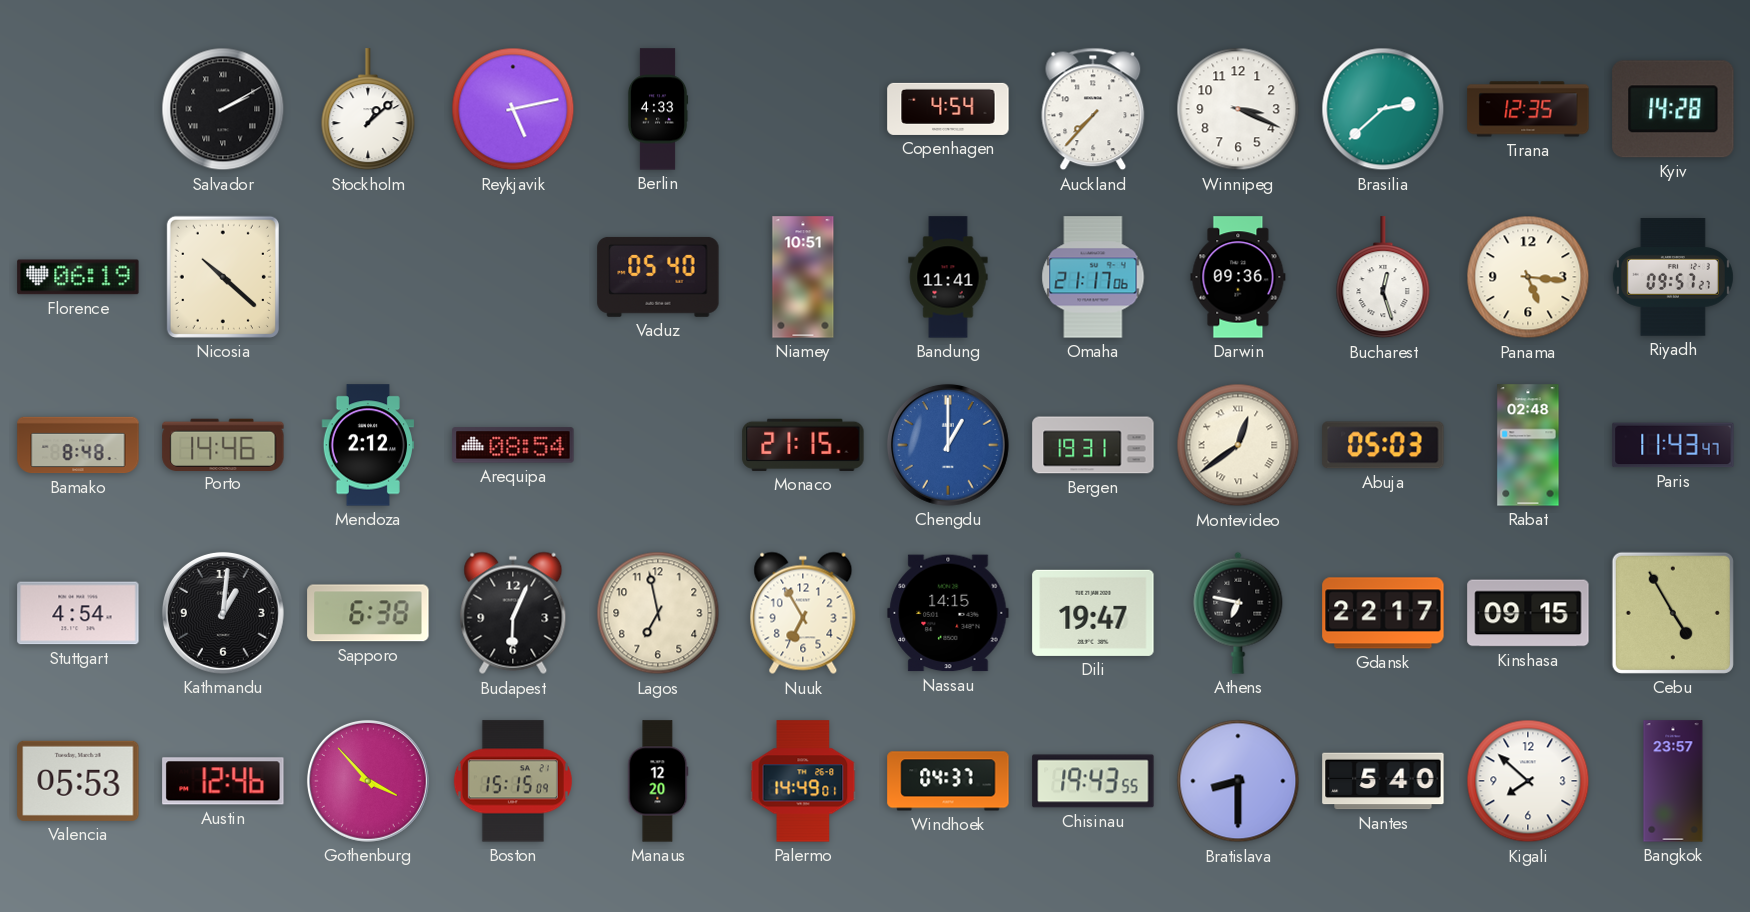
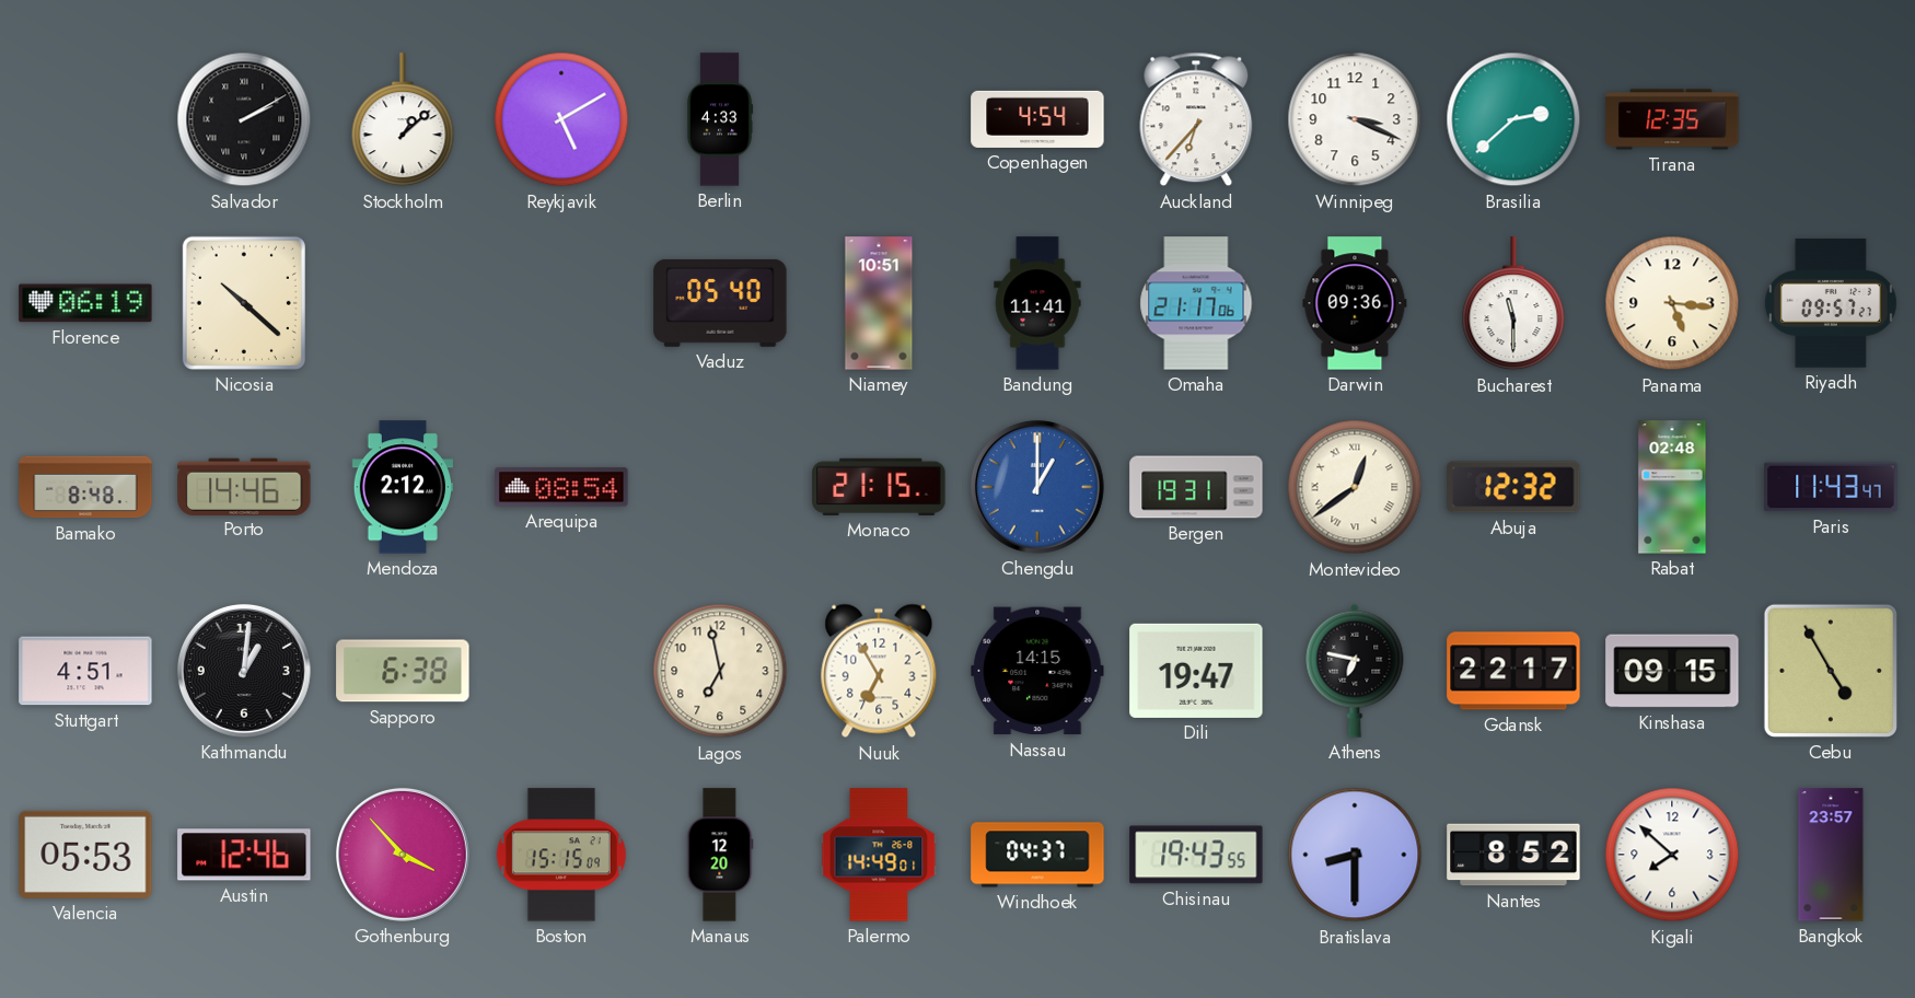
Reykjavik: 5:13 -> 5:10
Auckland: 7:37 -> 6:37
Kyiv: 14:28 -> none
Bucharest: 12:27 -> 11:30
Abuja: 05:03 -> 12:32
Stuttgart: 4:54 -> 4:51
Budapest: 6:04 -> none
Nantes: 5:40 -> 8:52
